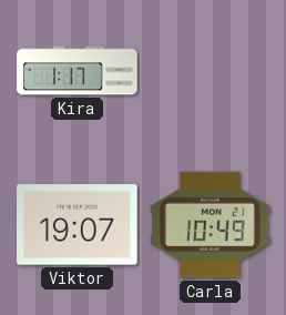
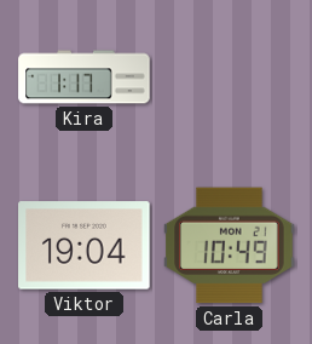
Viktor: 19:07 -> 19:04
